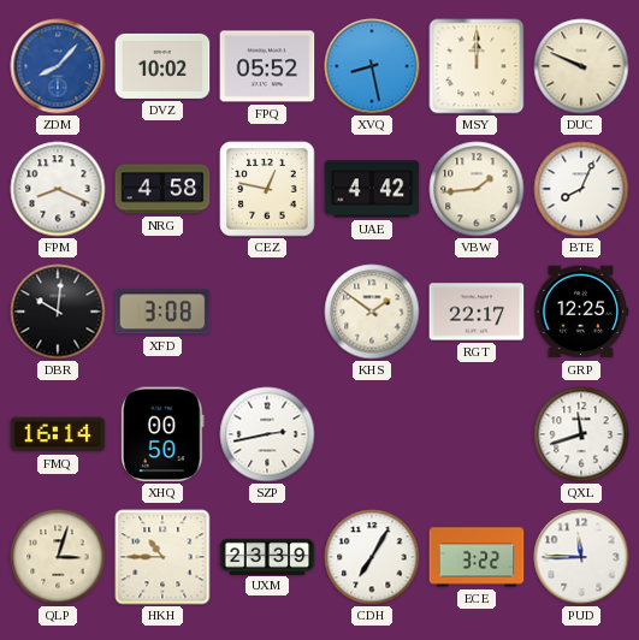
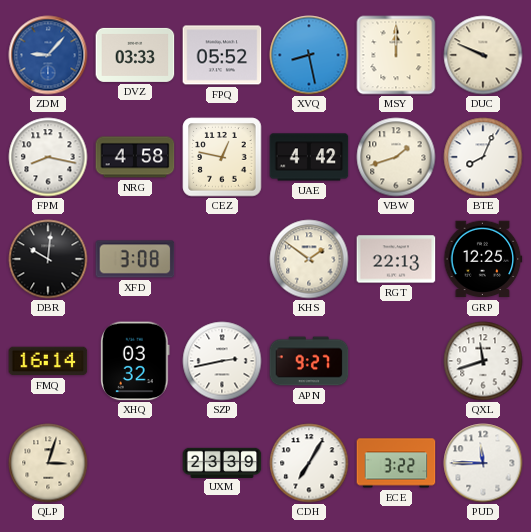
ZDM: 8:07 -> 9:07
DVZ: 10:02 -> 03:33
FPM: 8:19 -> 8:17
VBW: 1:44 -> 1:42
RGT: 22:17 -> 22:13
XHQ: 00:50 -> 03:32
APN: none -> 9:27
HKH: 10:45 -> none
